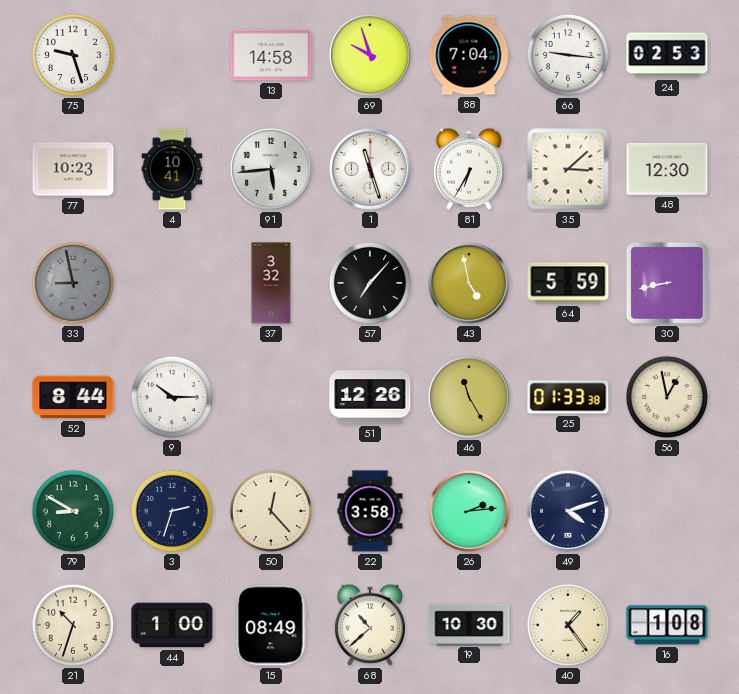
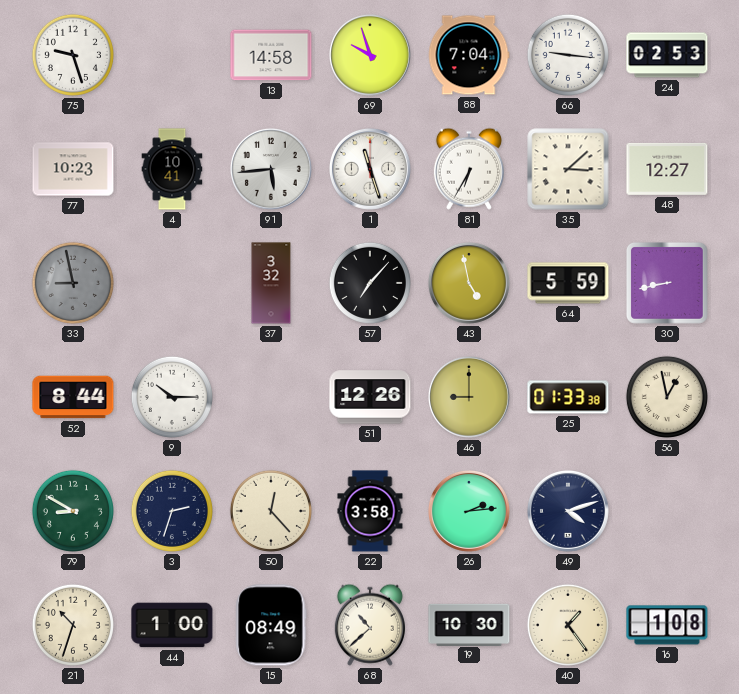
48: 12:30 -> 12:27
46: 11:25 -> 9:00
